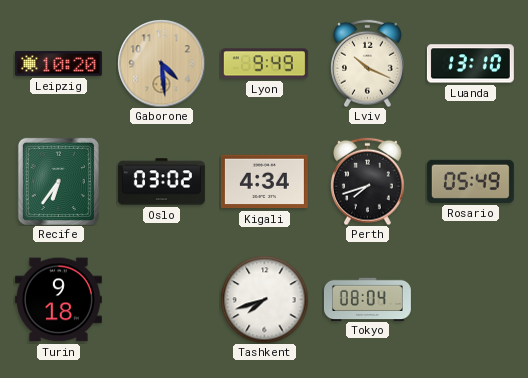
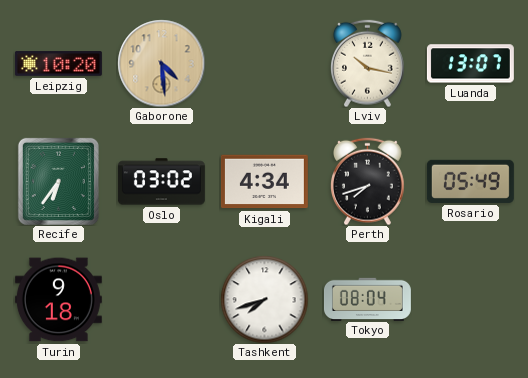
Lyon: 9:49 -> none
Lviv: 10:19 -> 10:17
Luanda: 13:10 -> 13:07
